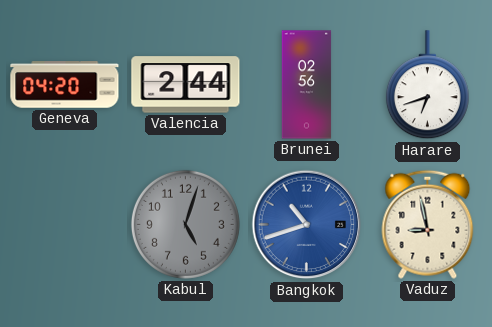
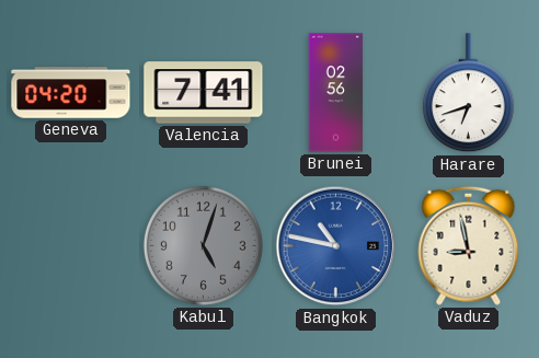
Valencia: 2:44 -> 7:41
Bangkok: 10:42 -> 10:47
